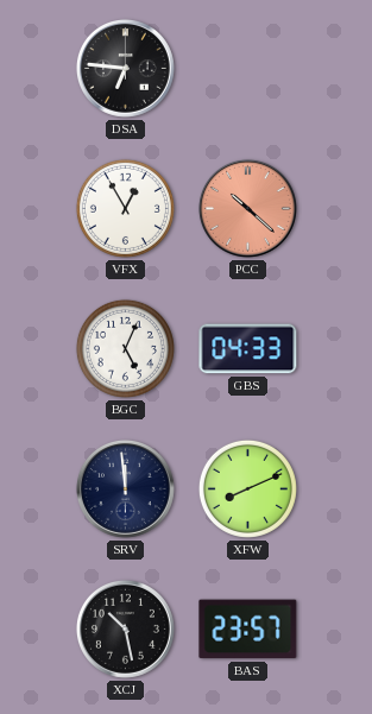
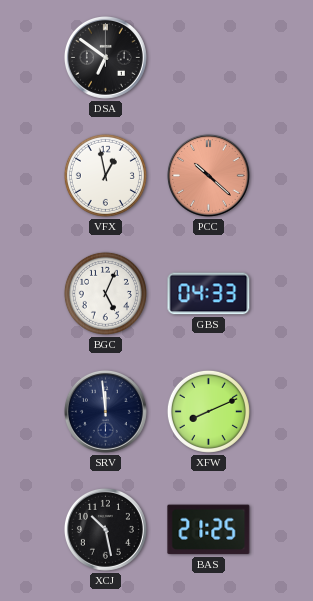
DSA: 6:46 -> 6:51
VFX: 12:55 -> 12:58
BAS: 23:57 -> 21:25
